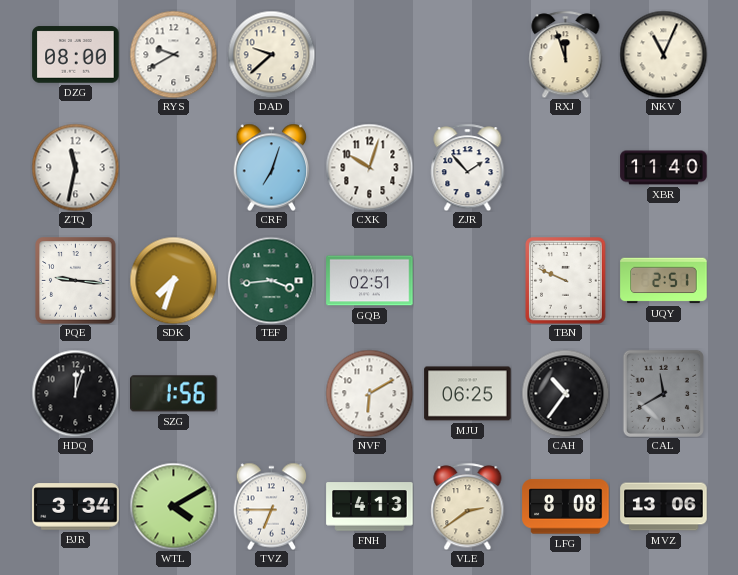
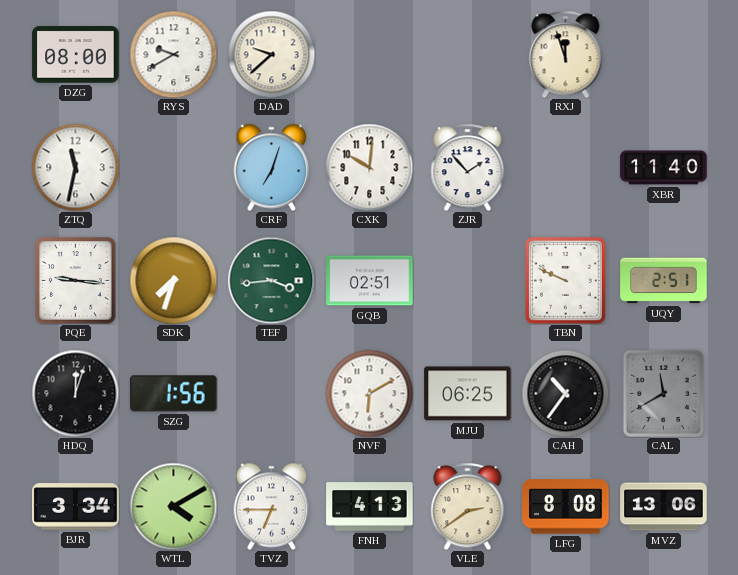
NKV: 11:04 -> none
CXK: 10:03 -> 10:01
